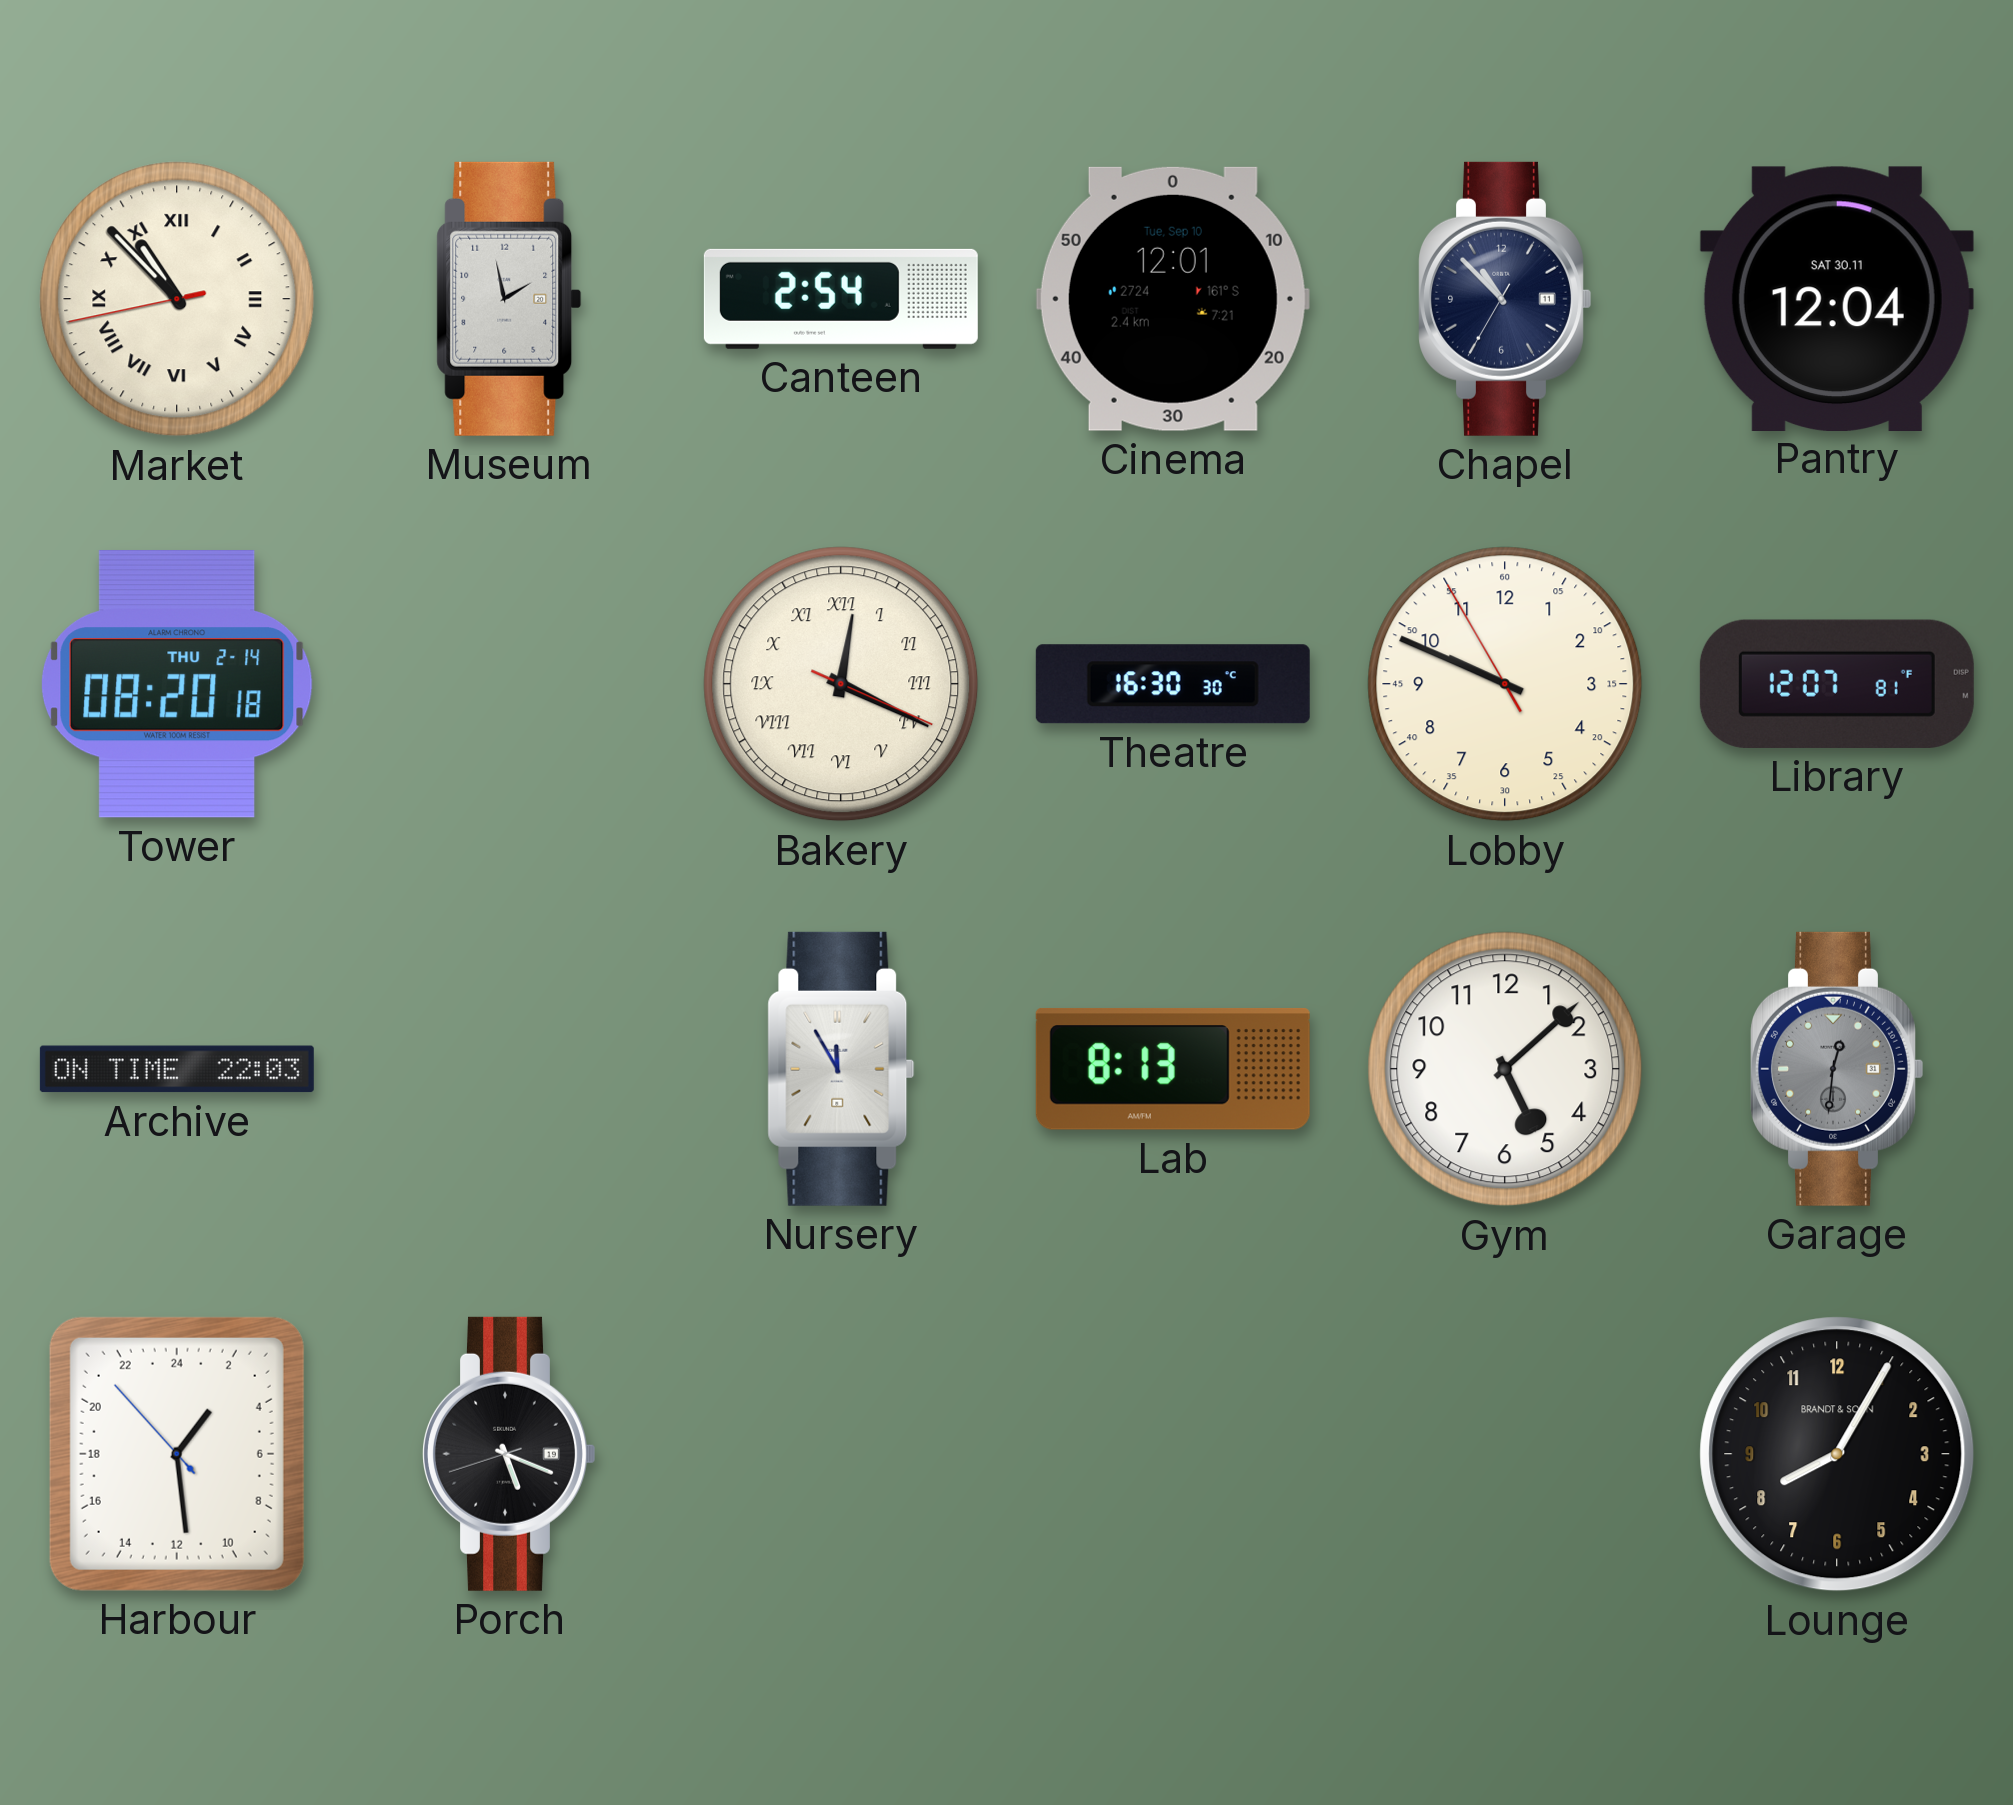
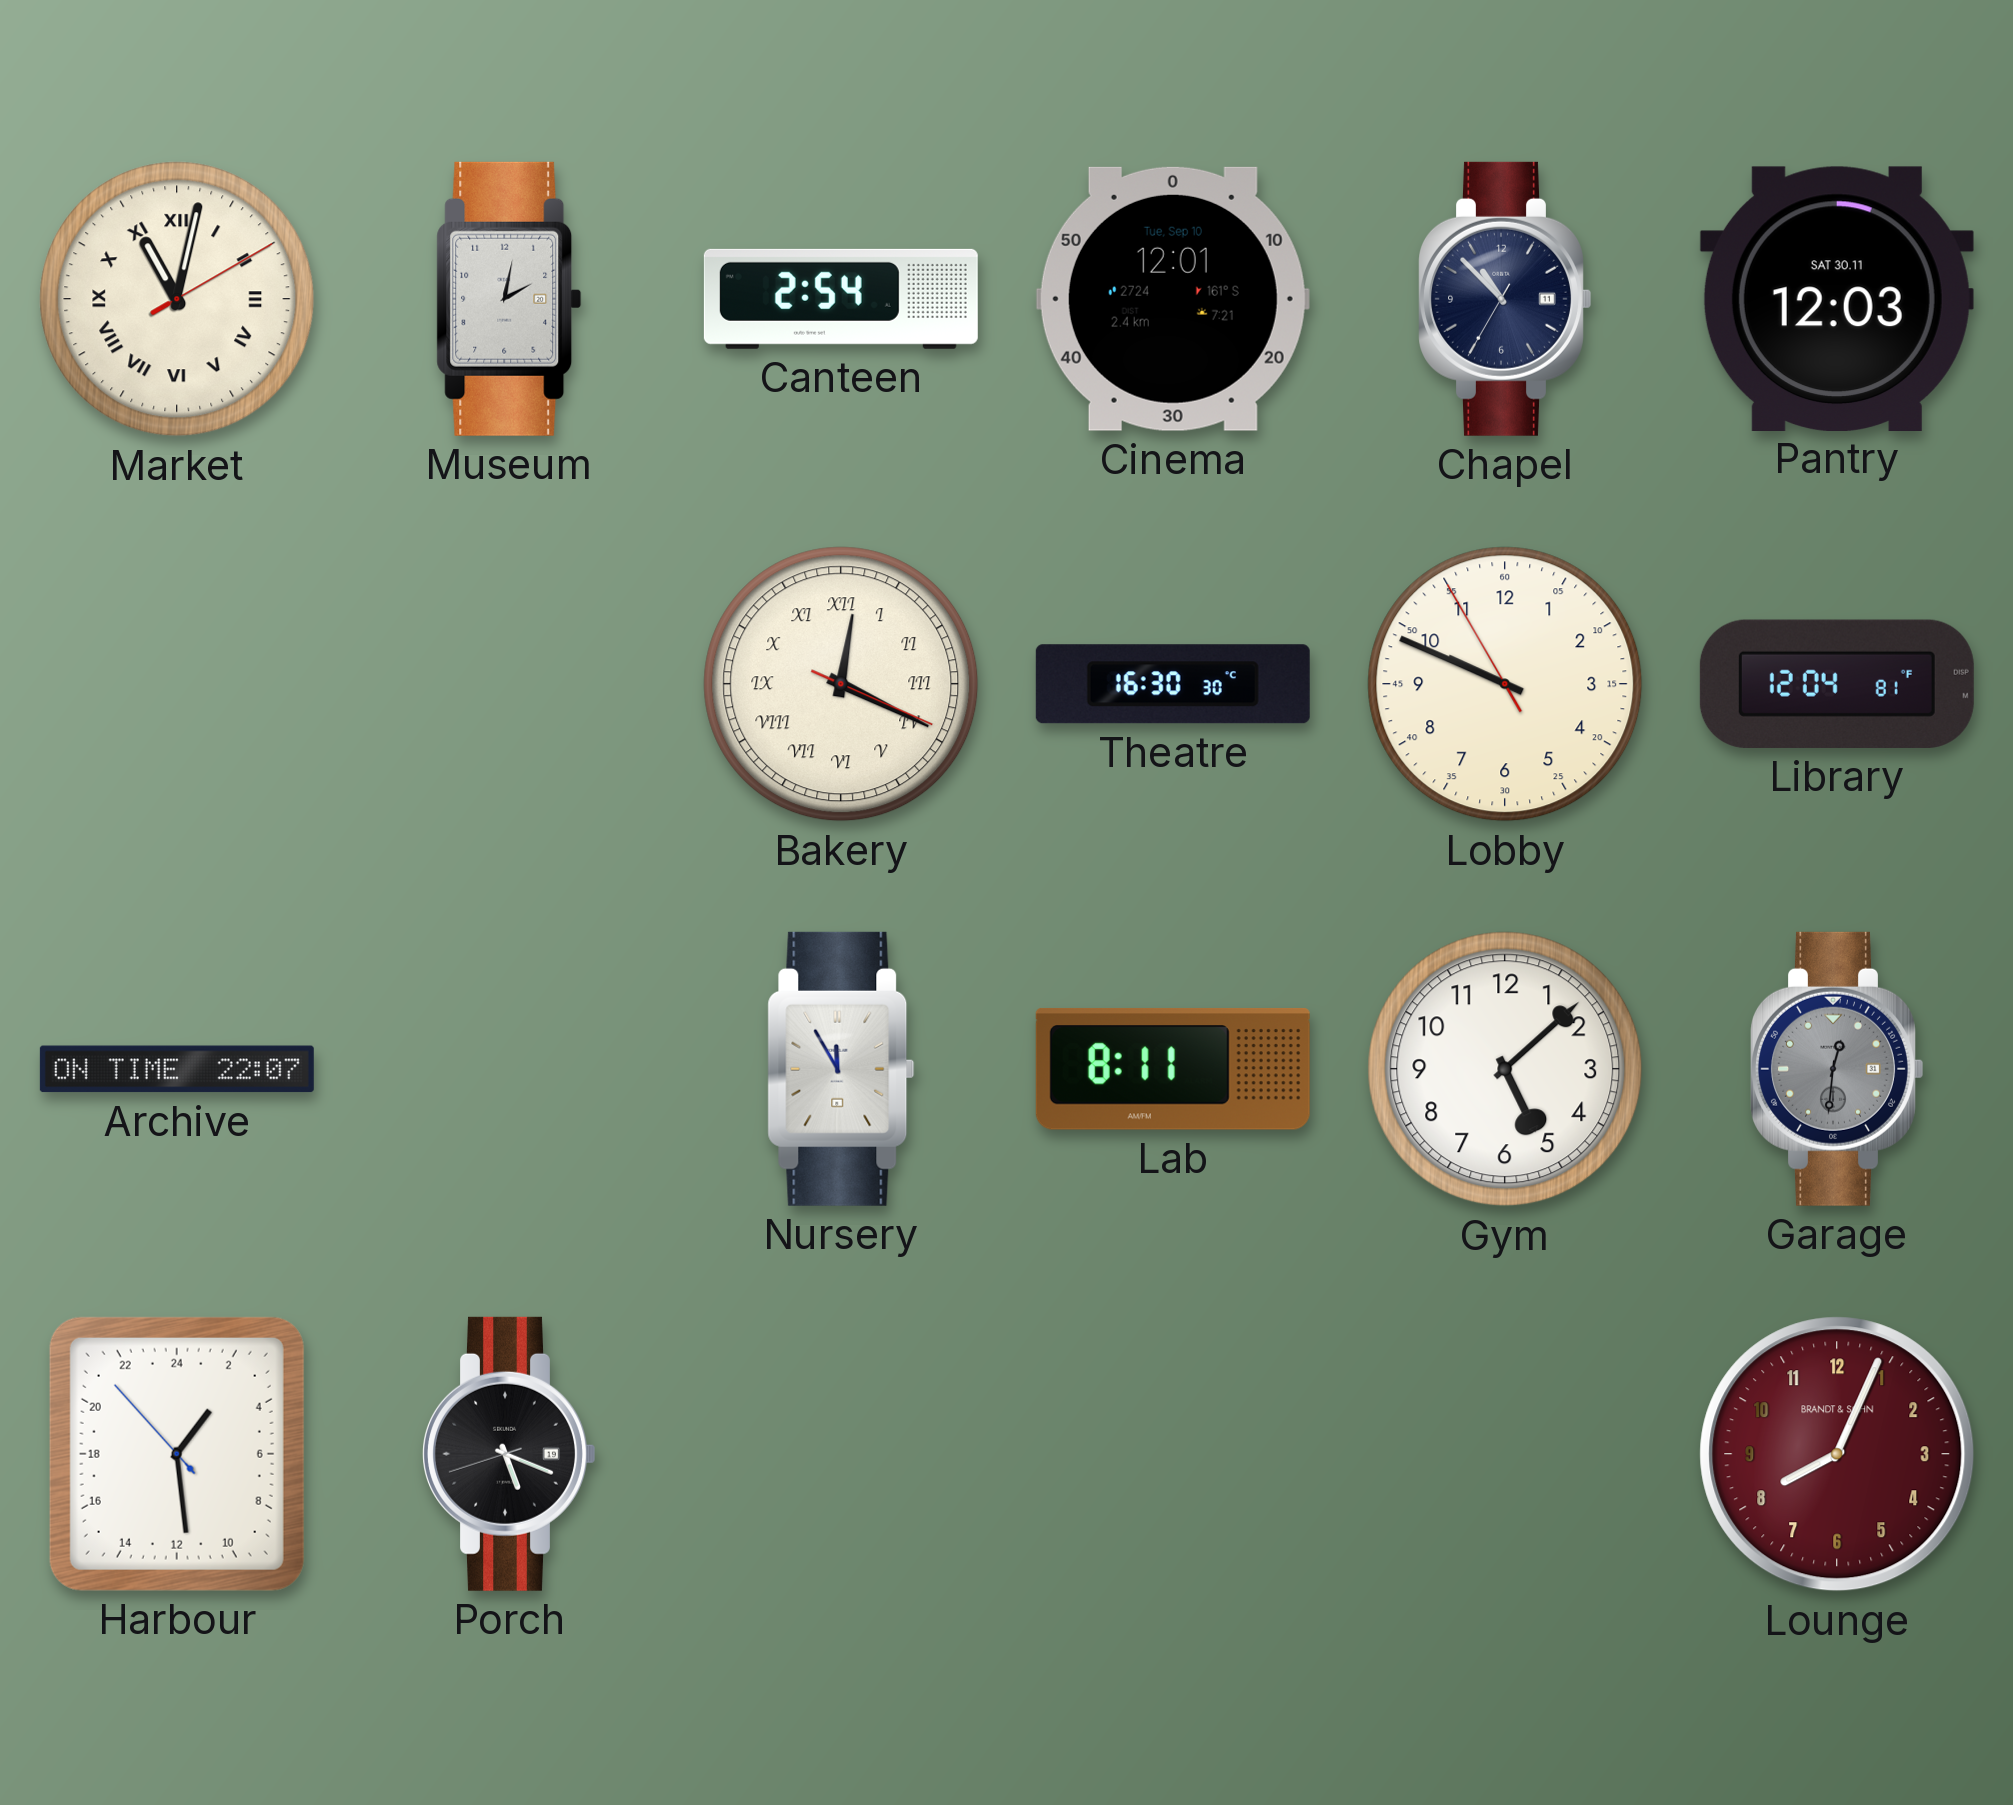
Market: 10:52 -> 11:02
Museum: 1:58 -> 2:02
Pantry: 12:04 -> 12:03
Tower: 08:20 -> none
Library: 12:07 -> 12:04
Archive: 22:03 -> 22:07
Lab: 8:13 -> 8:11
Lounge: 8:05 -> 8:04
Lounge dial: black -> burgundy
